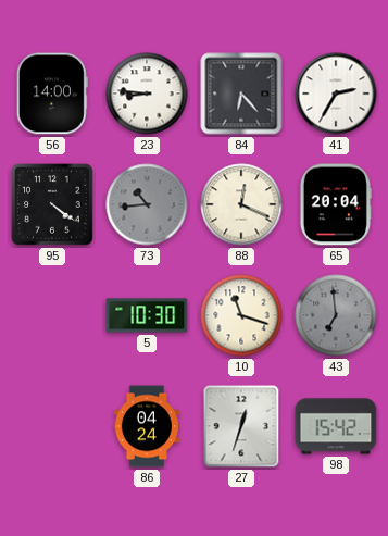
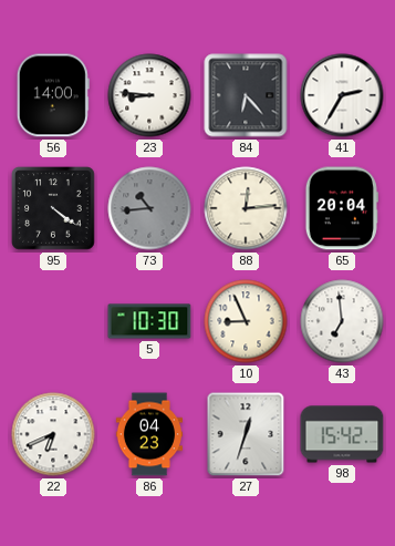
88: 12:19 -> 12:14
10: 11:18 -> 8:56
43 dial: grey -> white
22: none -> 6:41
86: 04:24 -> 04:23
